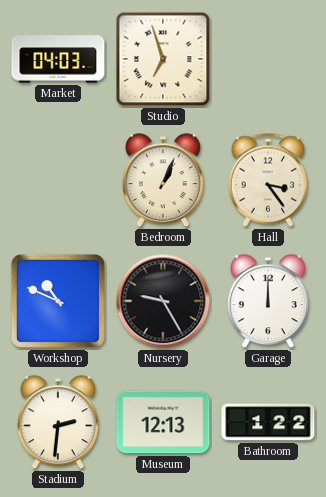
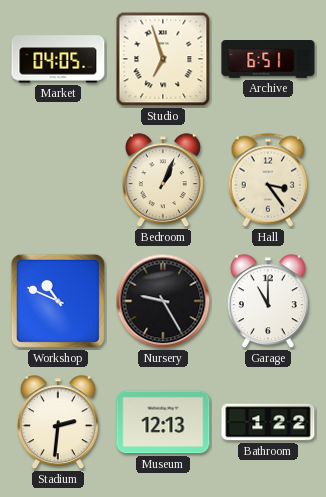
Market: 04:03 -> 04:05
Archive: none -> 6:51
Garage: 12:00 -> 11:00
